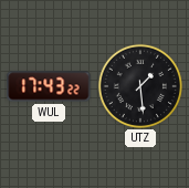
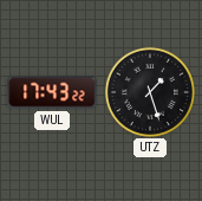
UTZ: 1:29 -> 1:27
